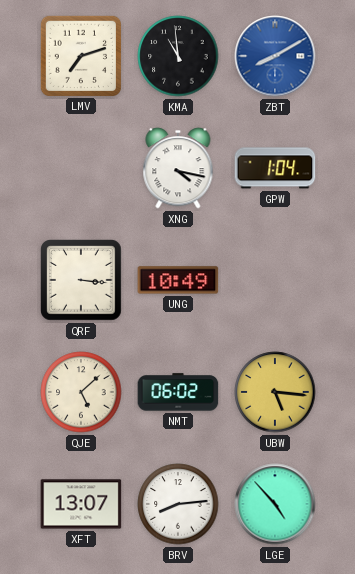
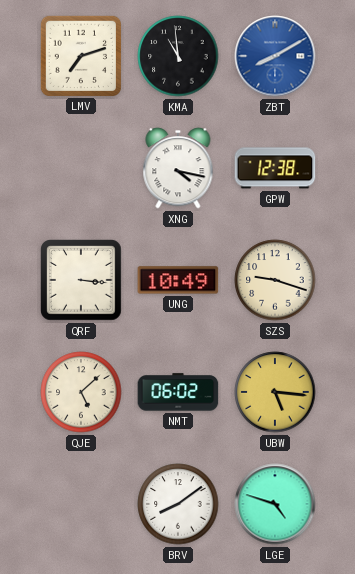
GPW: 1:04 -> 12:38
SZS: none -> 9:18
XFT: 13:07 -> none
BRV: 8:14 -> 8:09
LGE: 4:53 -> 4:48
